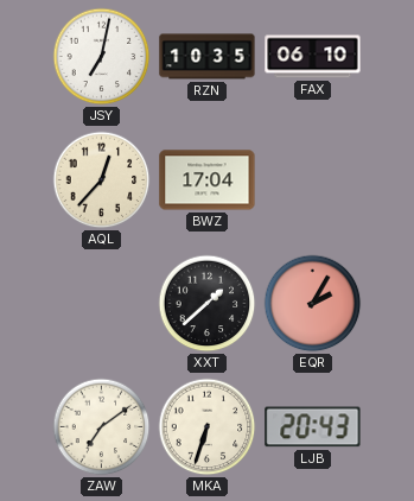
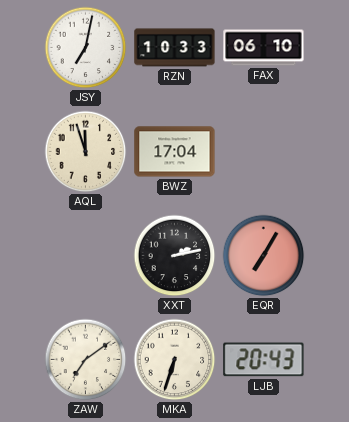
RZN: 10:35 -> 10:33
AQL: 12:37 -> 11:57
XXT: 1:38 -> 2:13
EQR: 2:05 -> 7:05
